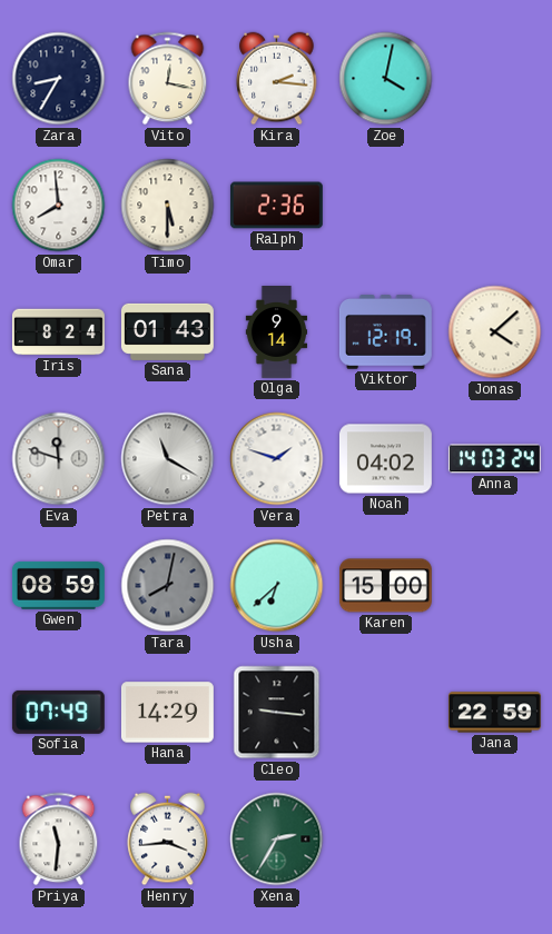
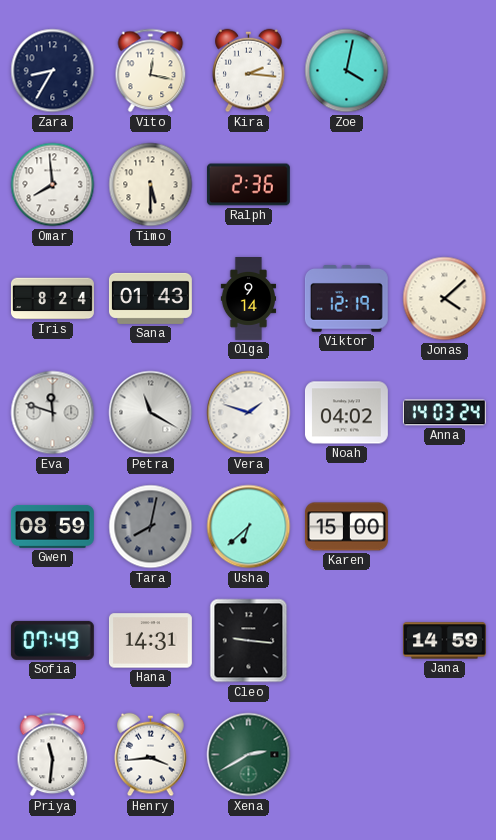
Hana: 14:29 -> 14:31
Jana: 22:59 -> 14:59
Xena: 2:35 -> 2:40
